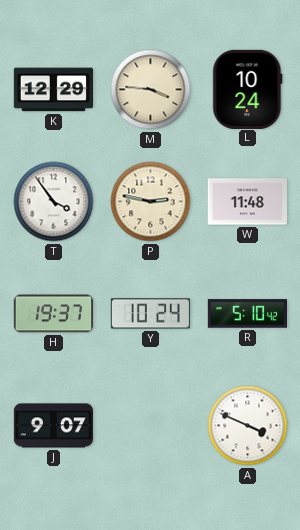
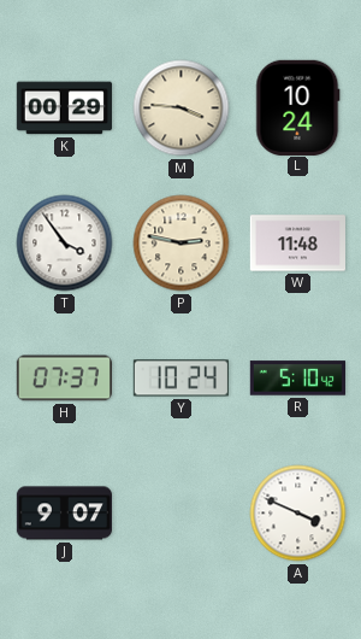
K: 12:29 -> 00:29
H: 19:37 -> 07:37
